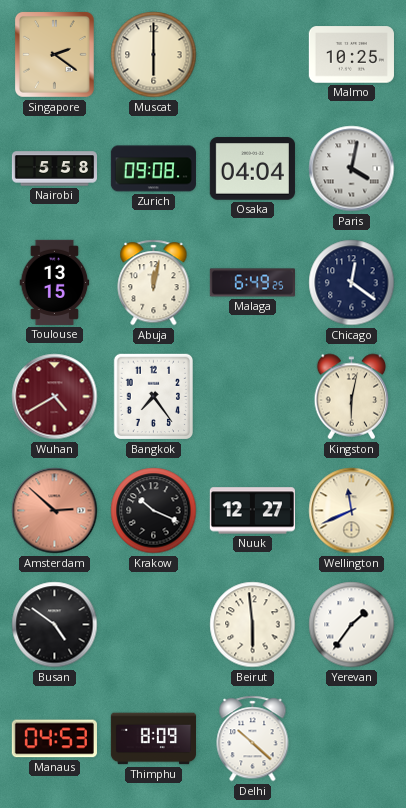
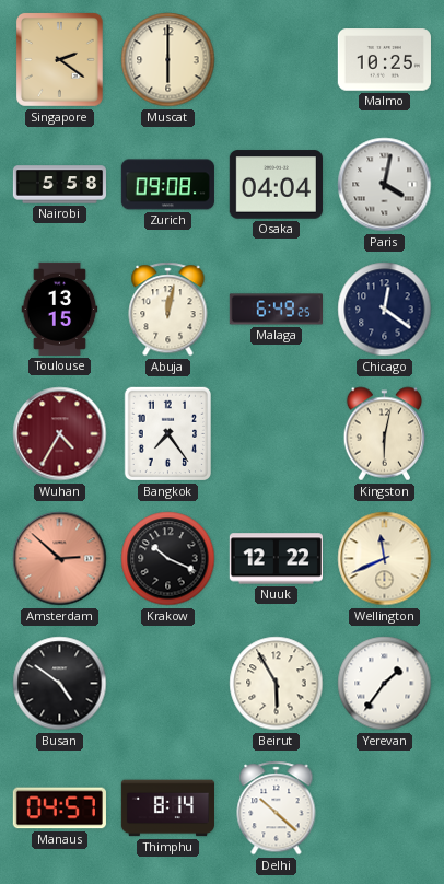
Wuhan: 4:40 -> 4:35
Nuuk: 12:27 -> 12:22
Beirut: 5:59 -> 5:55
Manaus: 04:53 -> 04:57
Thimphu: 8:09 -> 8:14
